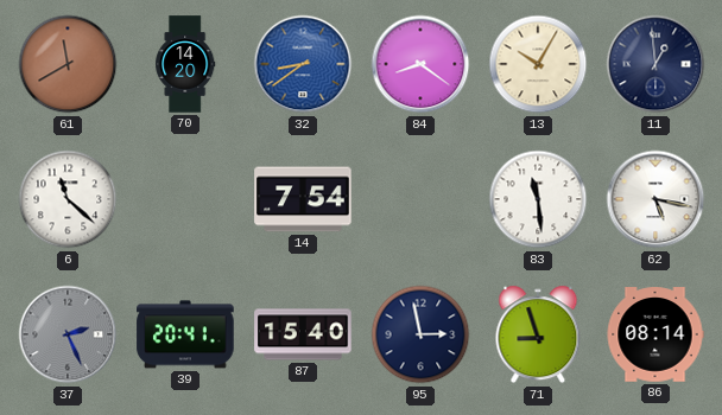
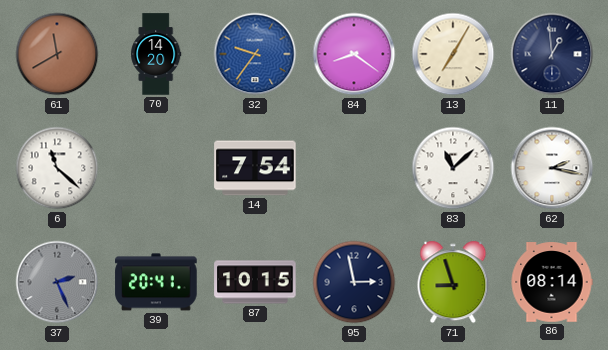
32: 8:39 -> 9:36
13: 10:05 -> 7:05
83: 11:29 -> 11:08
62: 5:17 -> 2:17
87: 15:40 -> 10:15
